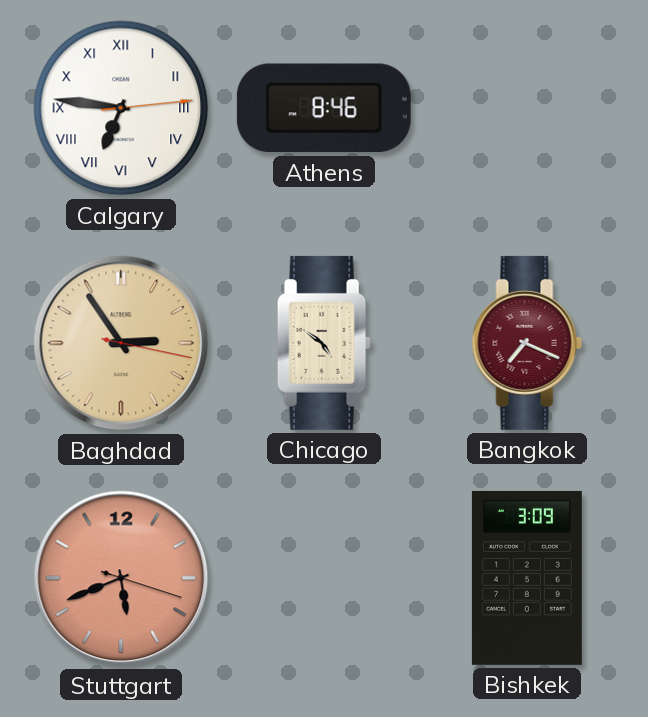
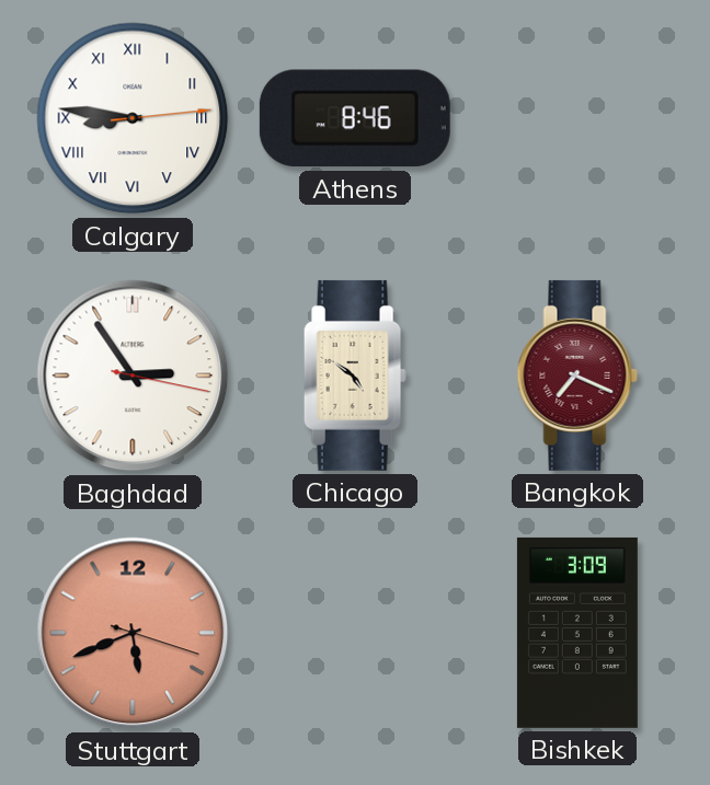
Calgary: 6:46 -> 8:46
Baghdad dial: champagne -> white
